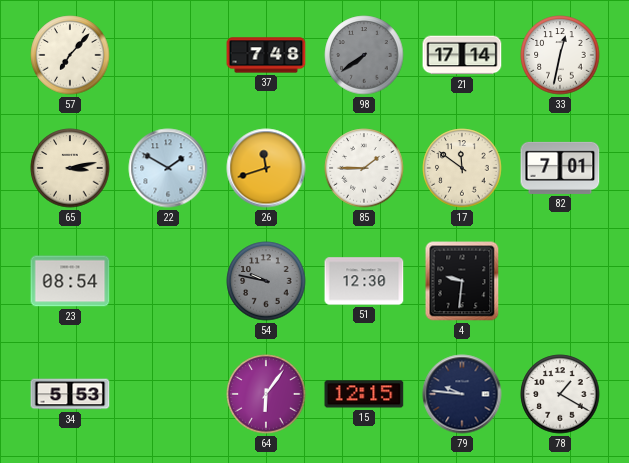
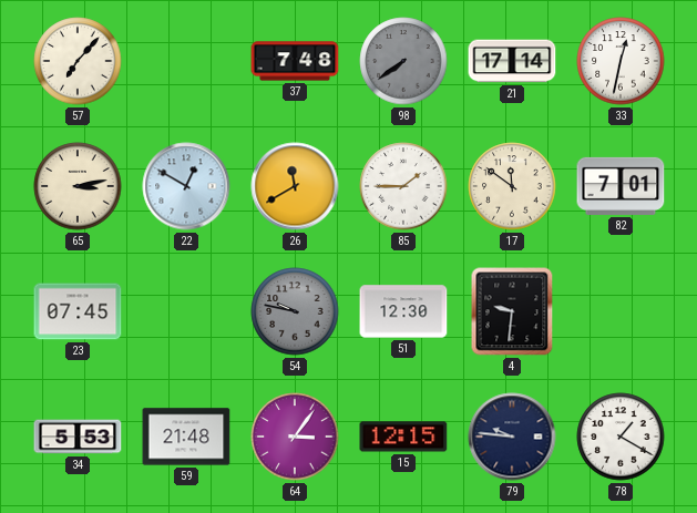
22: 1:50 -> 12:50
26: 11:42 -> 11:40
23: 08:54 -> 07:45
59: none -> 21:48
64: 6:06 -> 3:06
